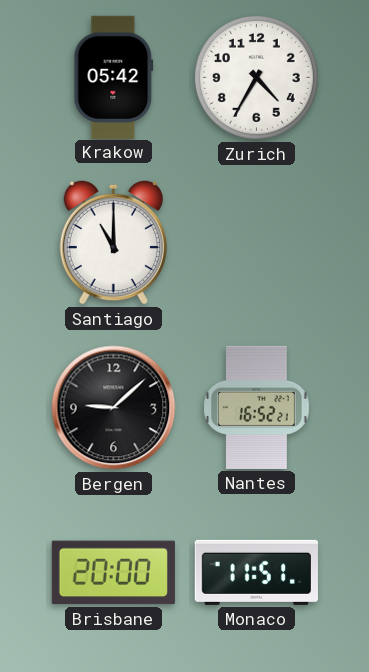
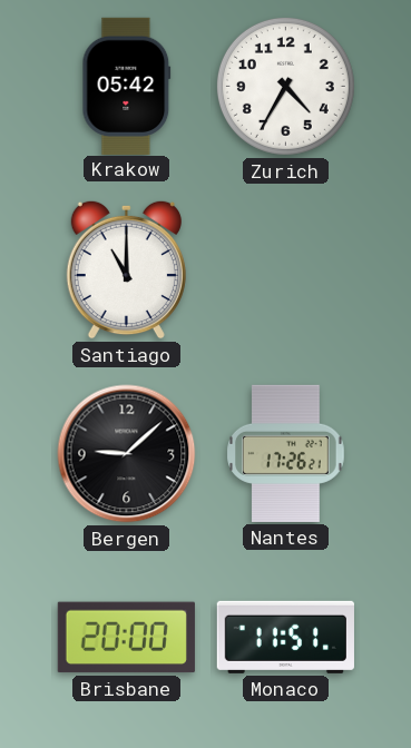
Nantes: 16:52 -> 17:26
